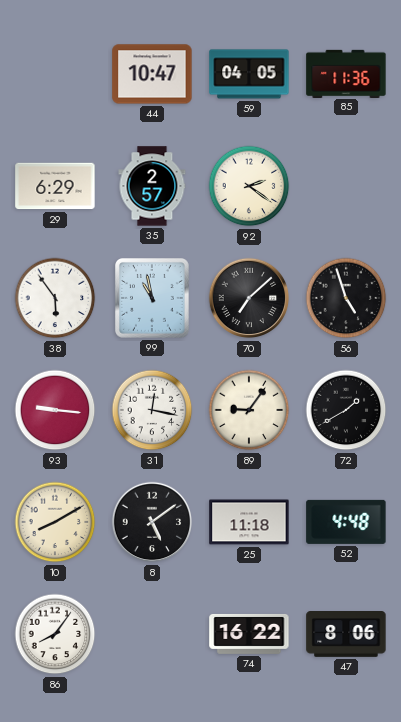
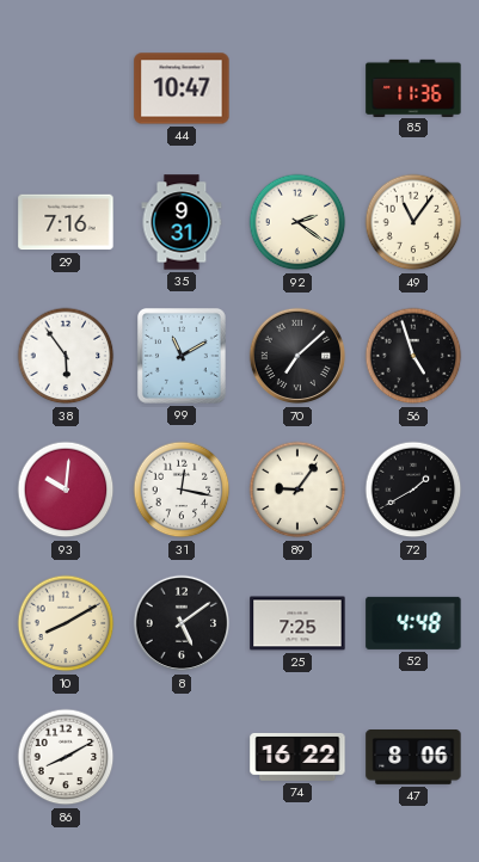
59: 04:05 -> none
29: 6:29 -> 7:16
35: 2:57 -> 9:31
49: none -> 11:06
99: 10:58 -> 11:10
93: 9:16 -> 10:01
25: 11:18 -> 7:25
86: 8:06 -> 8:10
